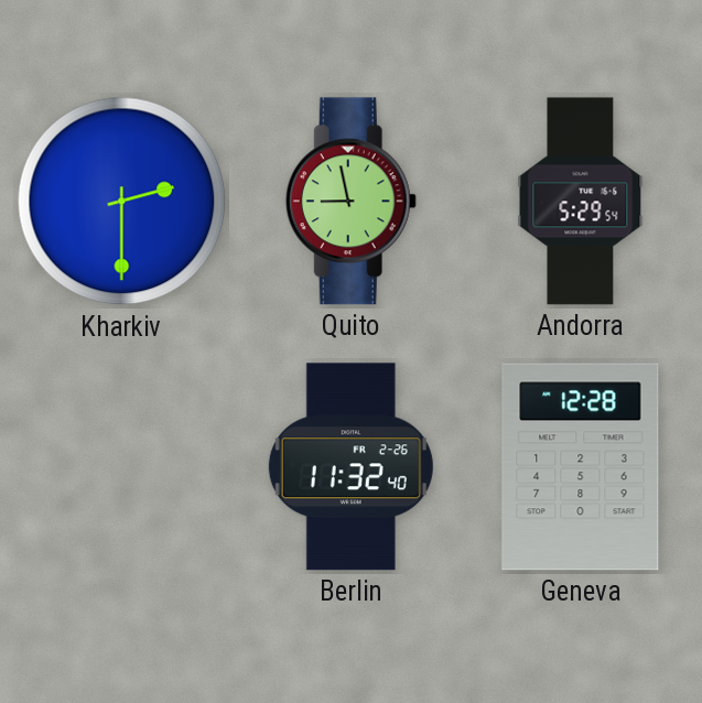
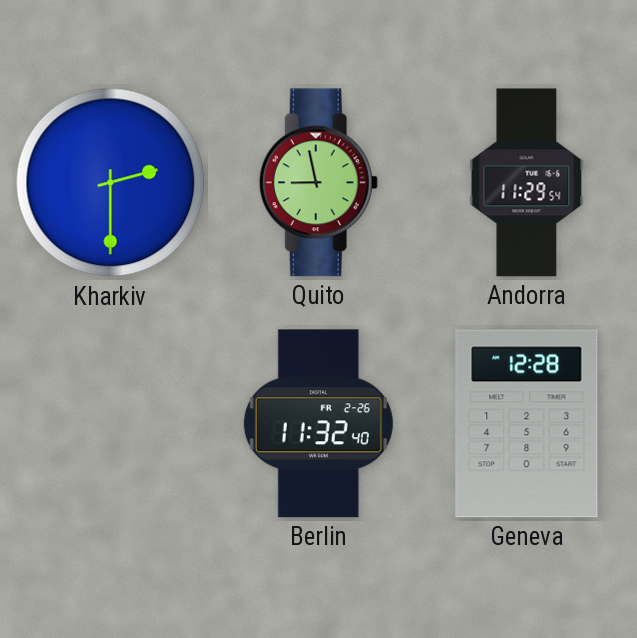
Andorra: 5:29 -> 11:29
